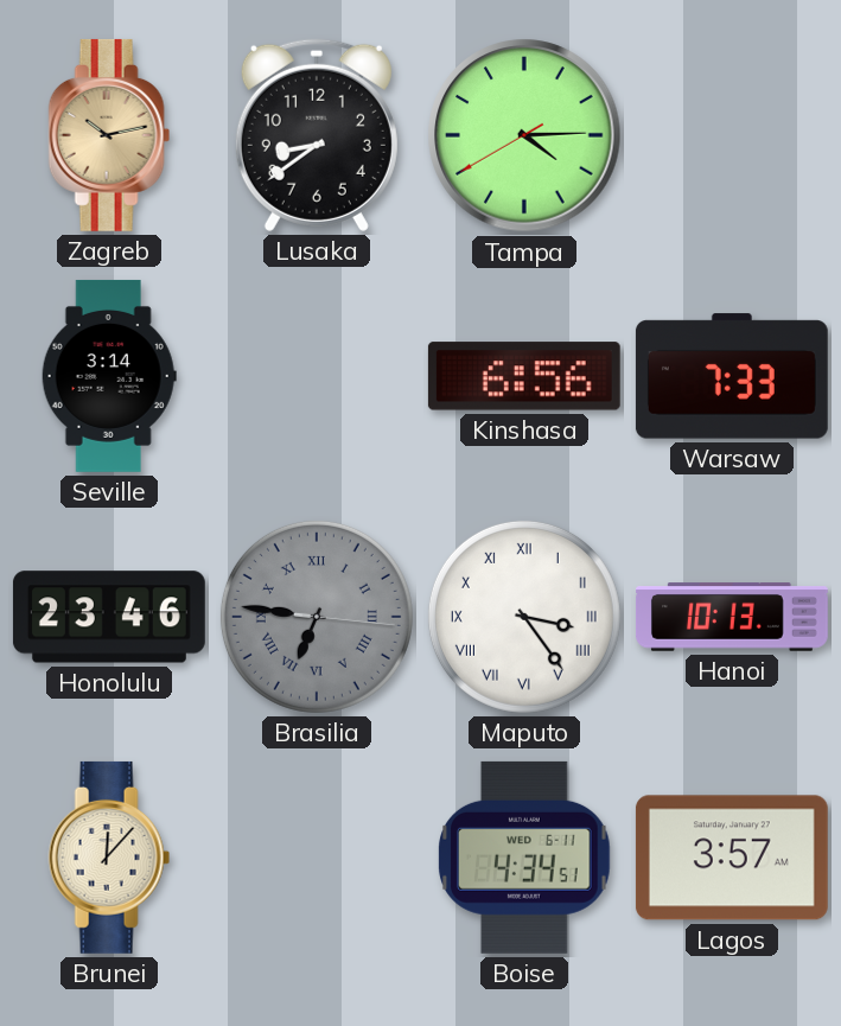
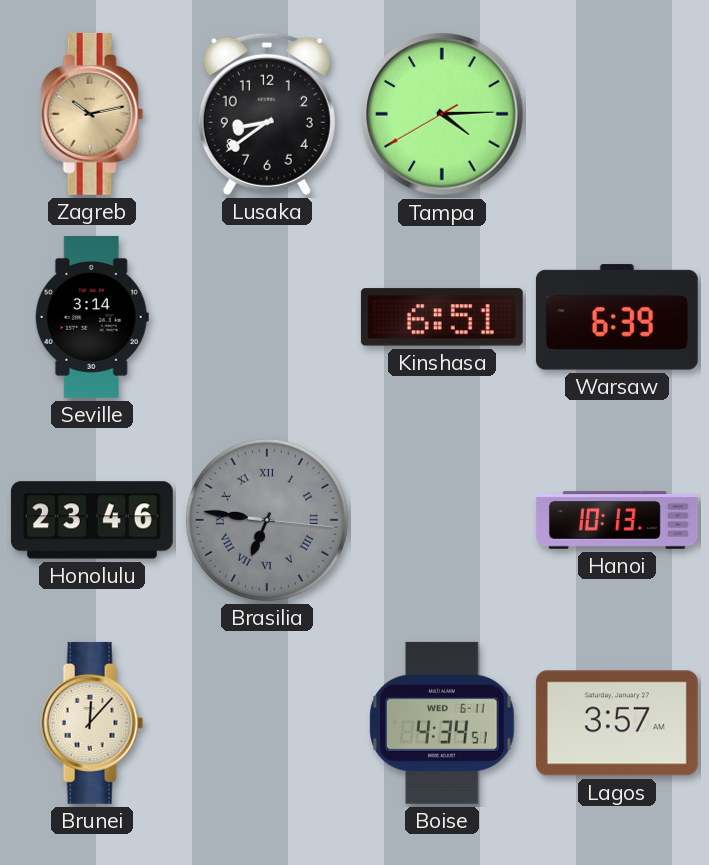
Kinshasa: 6:56 -> 6:51
Warsaw: 7:33 -> 6:39
Maputo: 3:24 -> none
